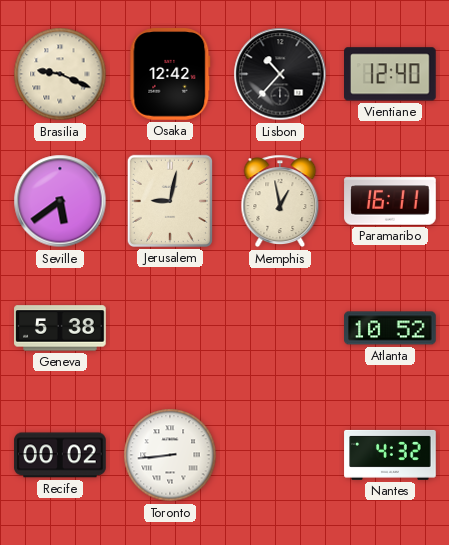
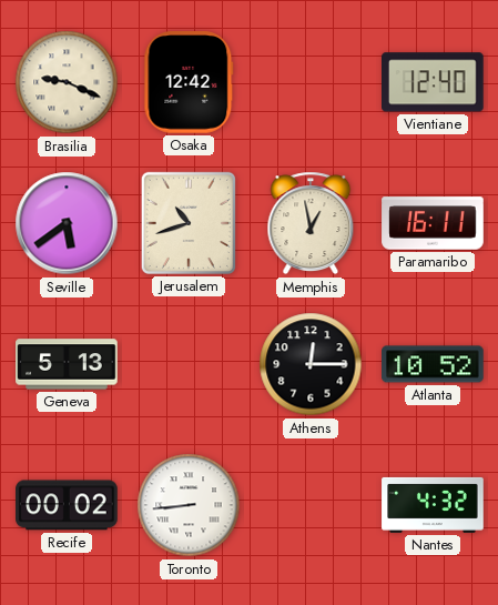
Lisbon: 10:37 -> none
Jerusalem: 9:02 -> 10:42
Geneva: 5:38 -> 5:13
Athens: none -> 12:15
